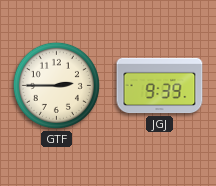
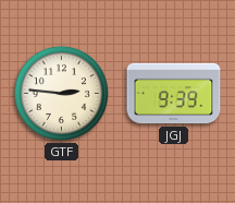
GTF: 2:45 -> 2:46
